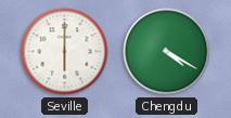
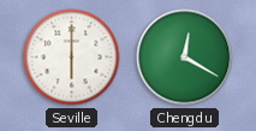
Chengdu: 4:20 -> 12:20
